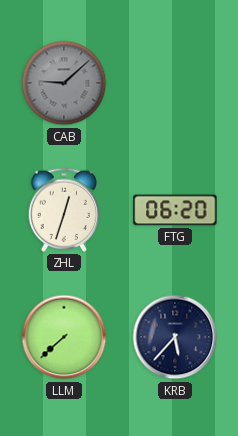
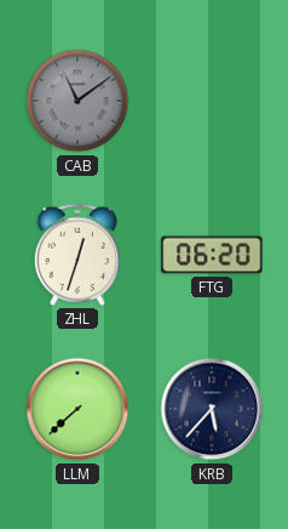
CAB: 9:08 -> 11:09
